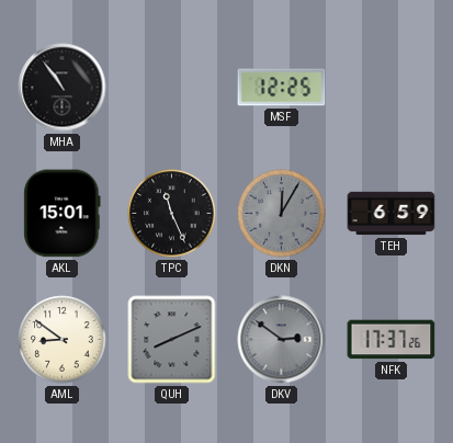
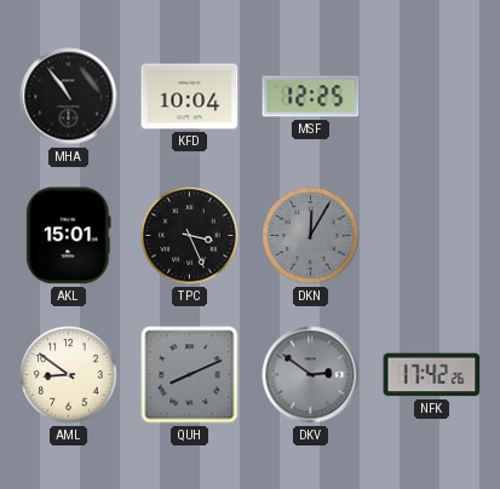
KFD: none -> 10:04
TPC: 11:26 -> 3:26
TEH: 6:59 -> none
NFK: 17:37 -> 17:42
